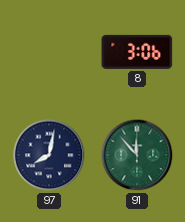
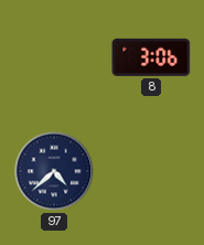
97: 8:02 -> 4:38
91: 11:53 -> none
